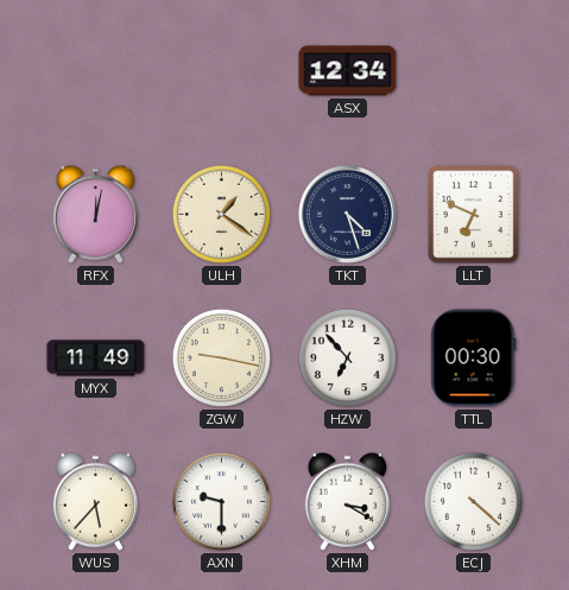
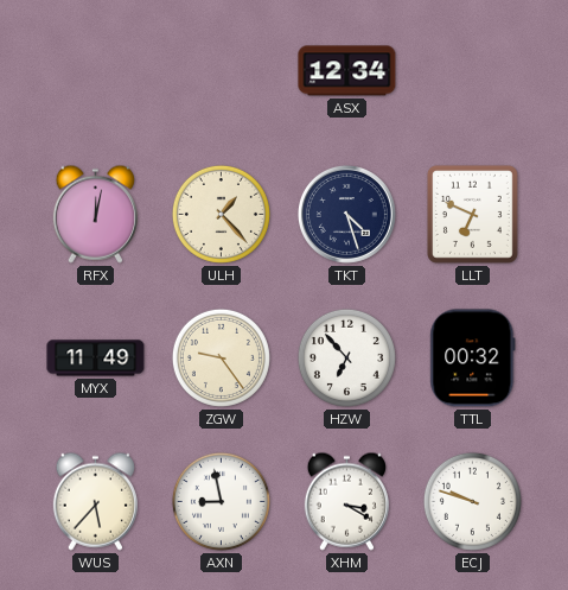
ULH: 1:21 -> 1:23
ZGW: 9:17 -> 9:24
TTL: 00:30 -> 00:32
AXN: 9:30 -> 8:58
ECJ: 4:22 -> 9:48
